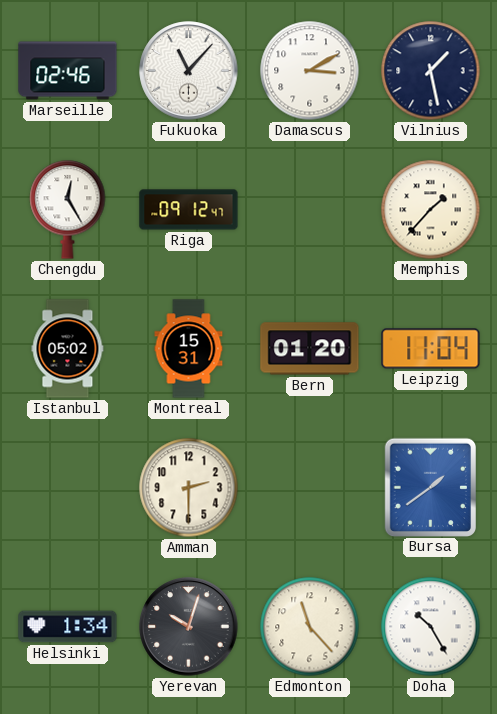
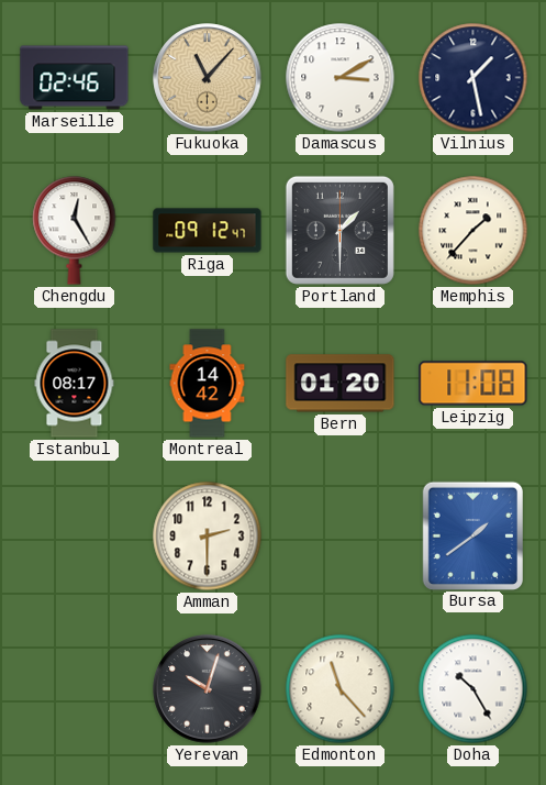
Fukuoka dial: white -> champagne
Portland: none -> 1:30
Istanbul: 05:02 -> 08:17
Montreal: 15:31 -> 14:42
Leipzig: 11:04 -> 11:08
Helsinki: 1:34 -> none
